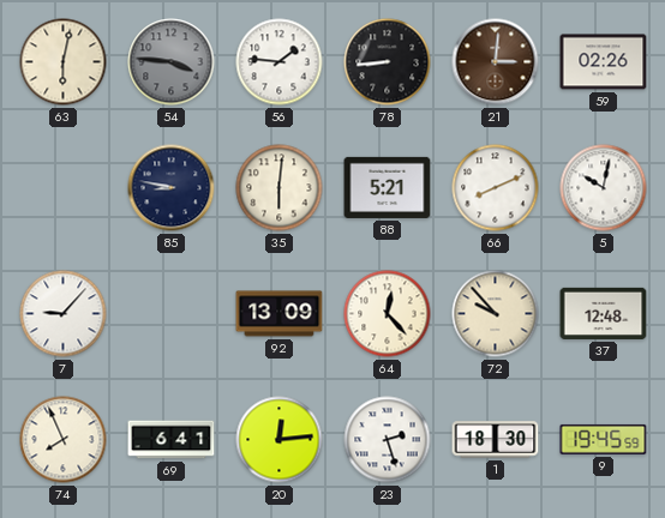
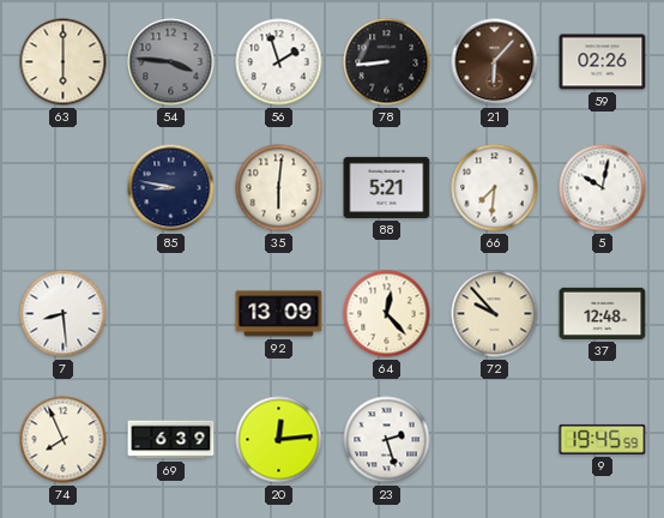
63: 6:02 -> 6:00
56: 1:46 -> 1:57
21: 3:01 -> 6:07
66: 8:11 -> 7:31
7: 9:07 -> 8:29
69: 6:41 -> 6:39
1: 18:30 -> none
